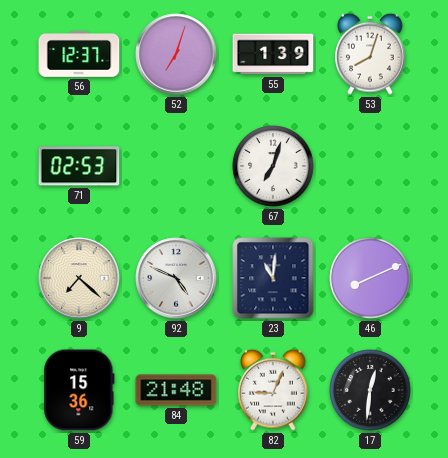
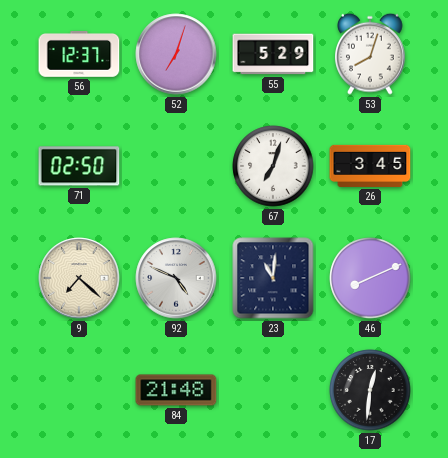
55: 1:39 -> 5:29
71: 02:53 -> 02:50
26: none -> 3:45
59: 15:36 -> none
82: 9:04 -> none
